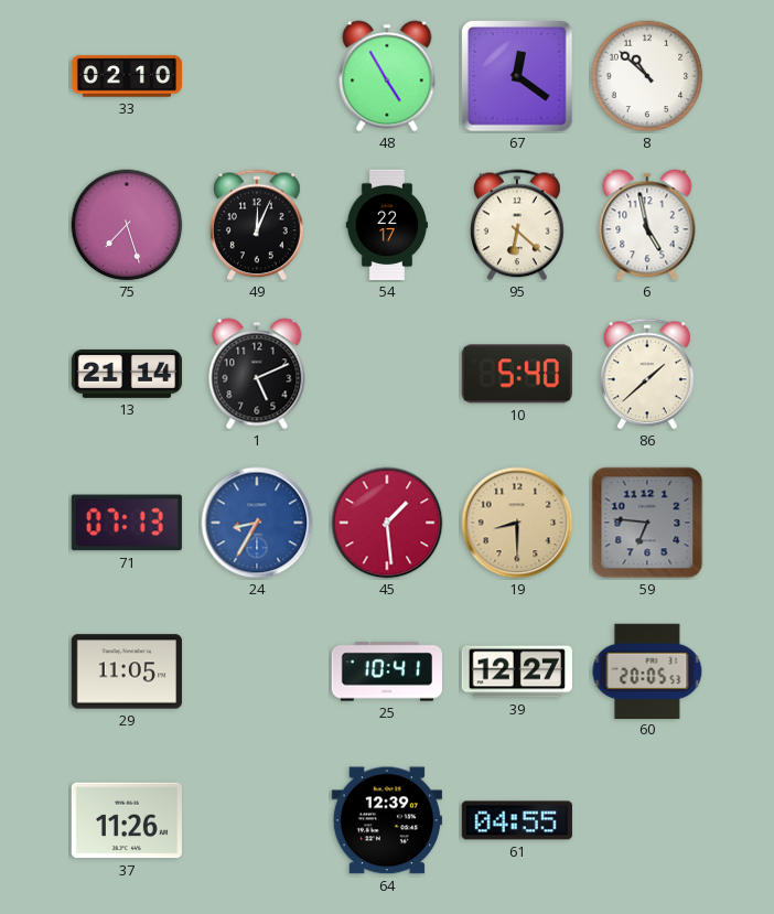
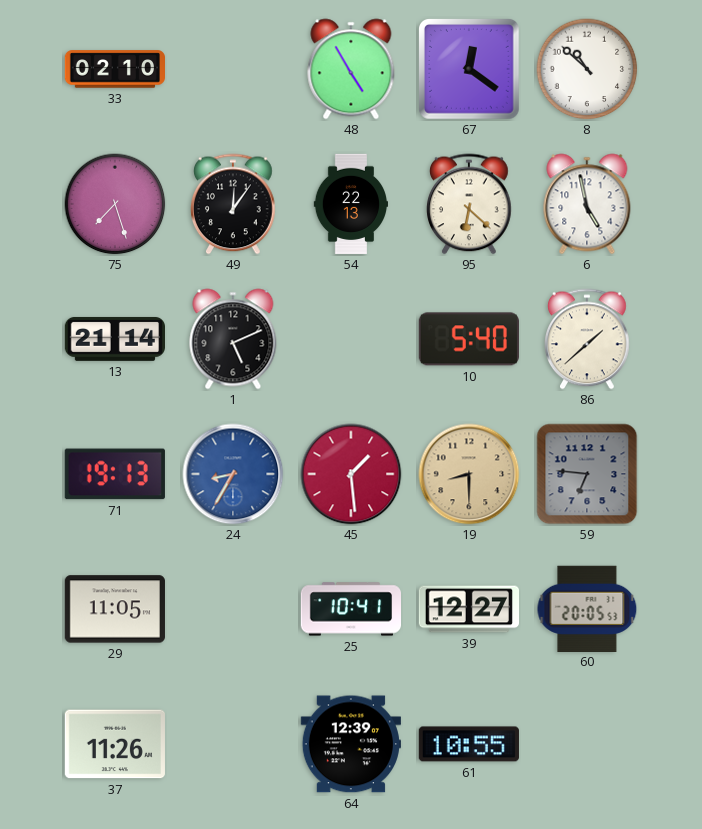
49: 12:04 -> 12:06
54: 22:17 -> 22:13
71: 07:13 -> 19:13
61: 04:55 -> 10:55
